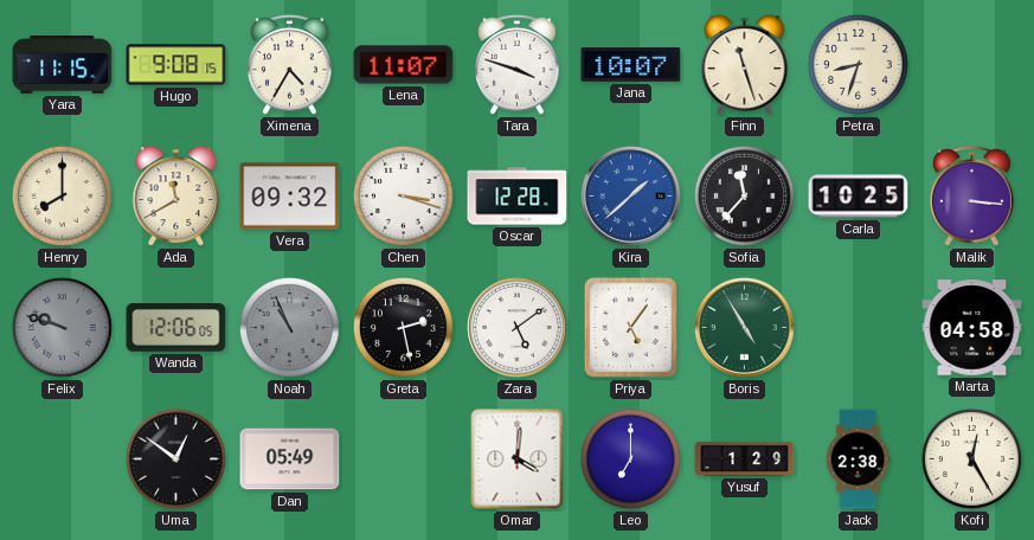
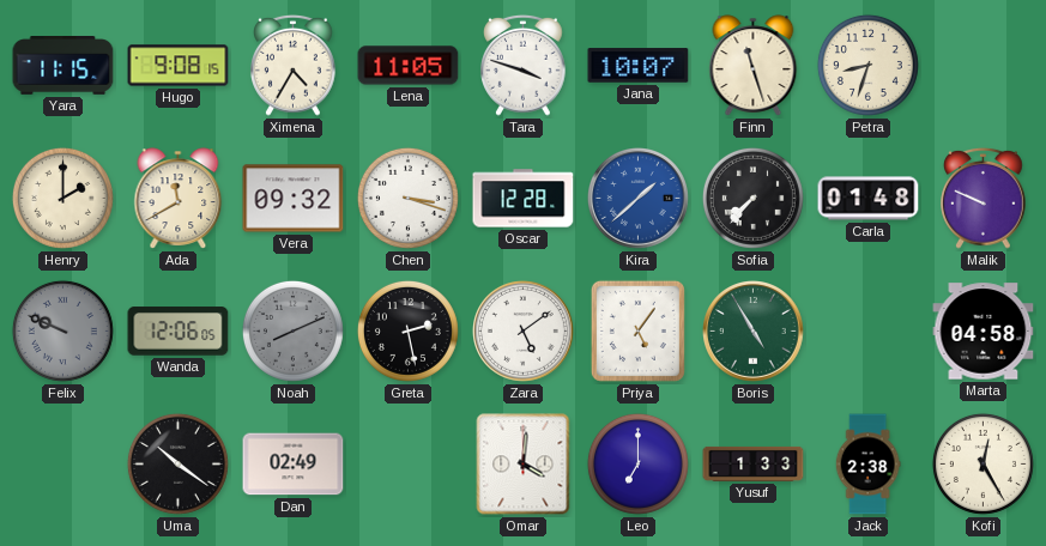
Lena: 11:07 -> 11:05
Henry: 8:00 -> 2:00
Sofia: 11:37 -> 7:37
Carla: 10:25 -> 01:48
Malik: 3:16 -> 9:49
Felix: 9:48 -> 9:49
Noah: 10:56 -> 8:11
Uma: 12:51 -> 10:21
Dan: 05:49 -> 02:49
Yusuf: 1:29 -> 1:33
